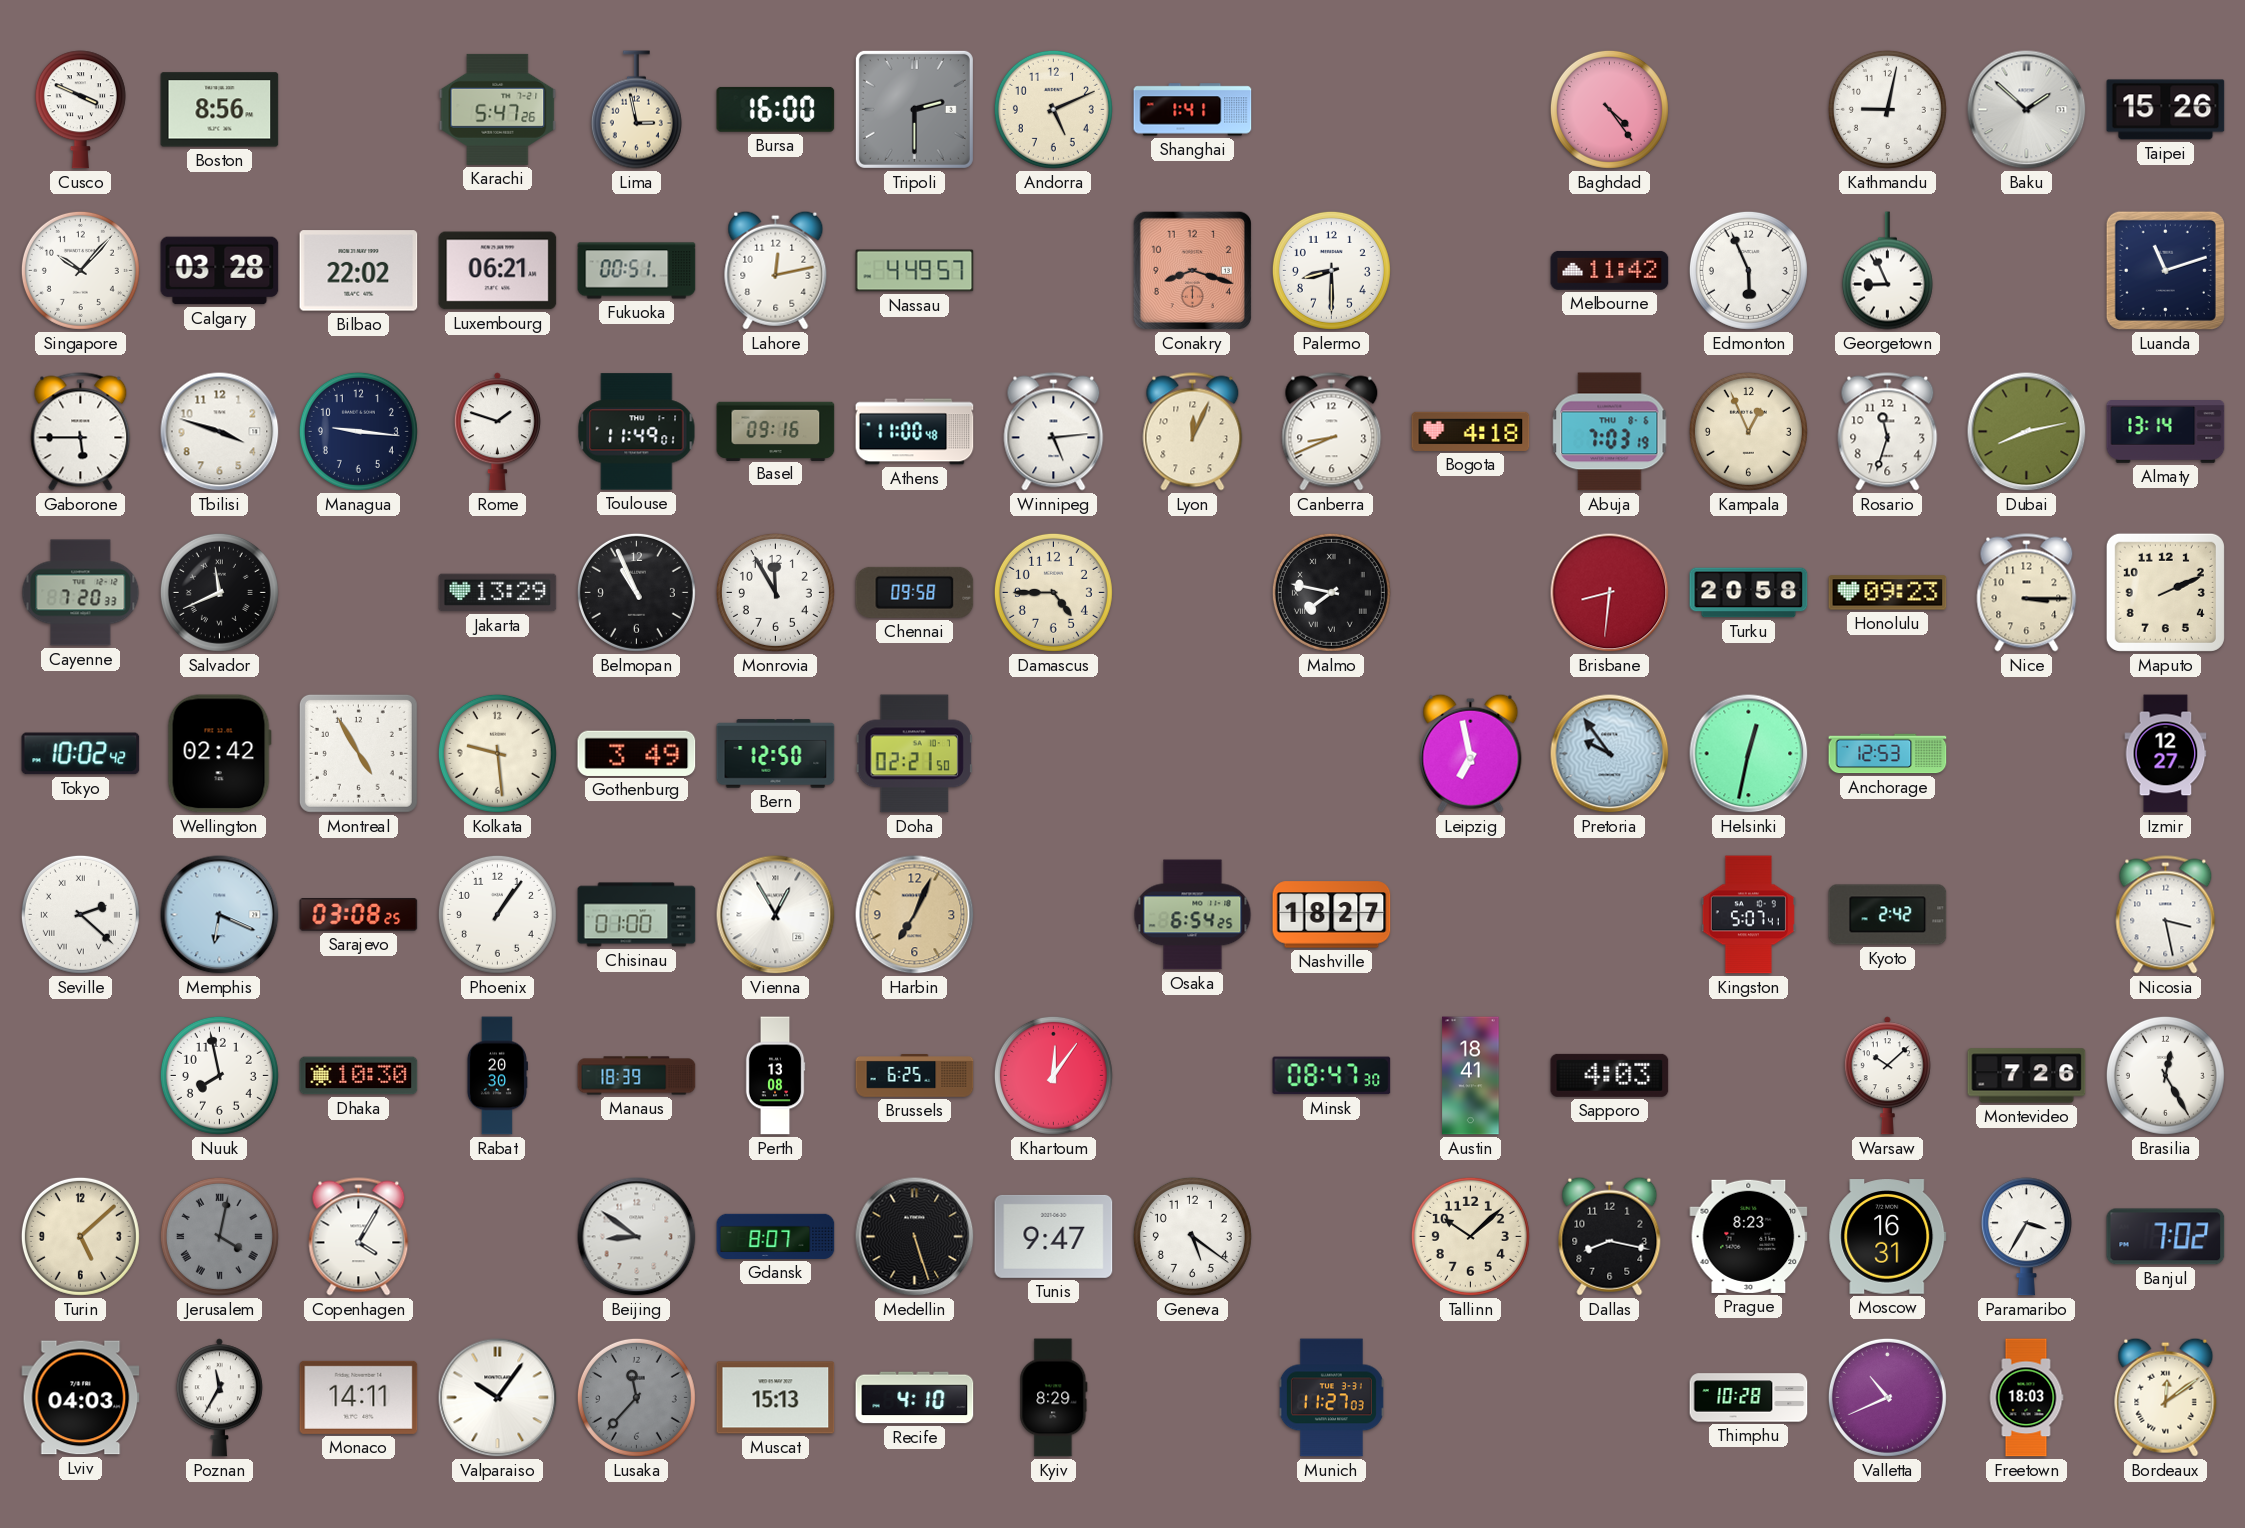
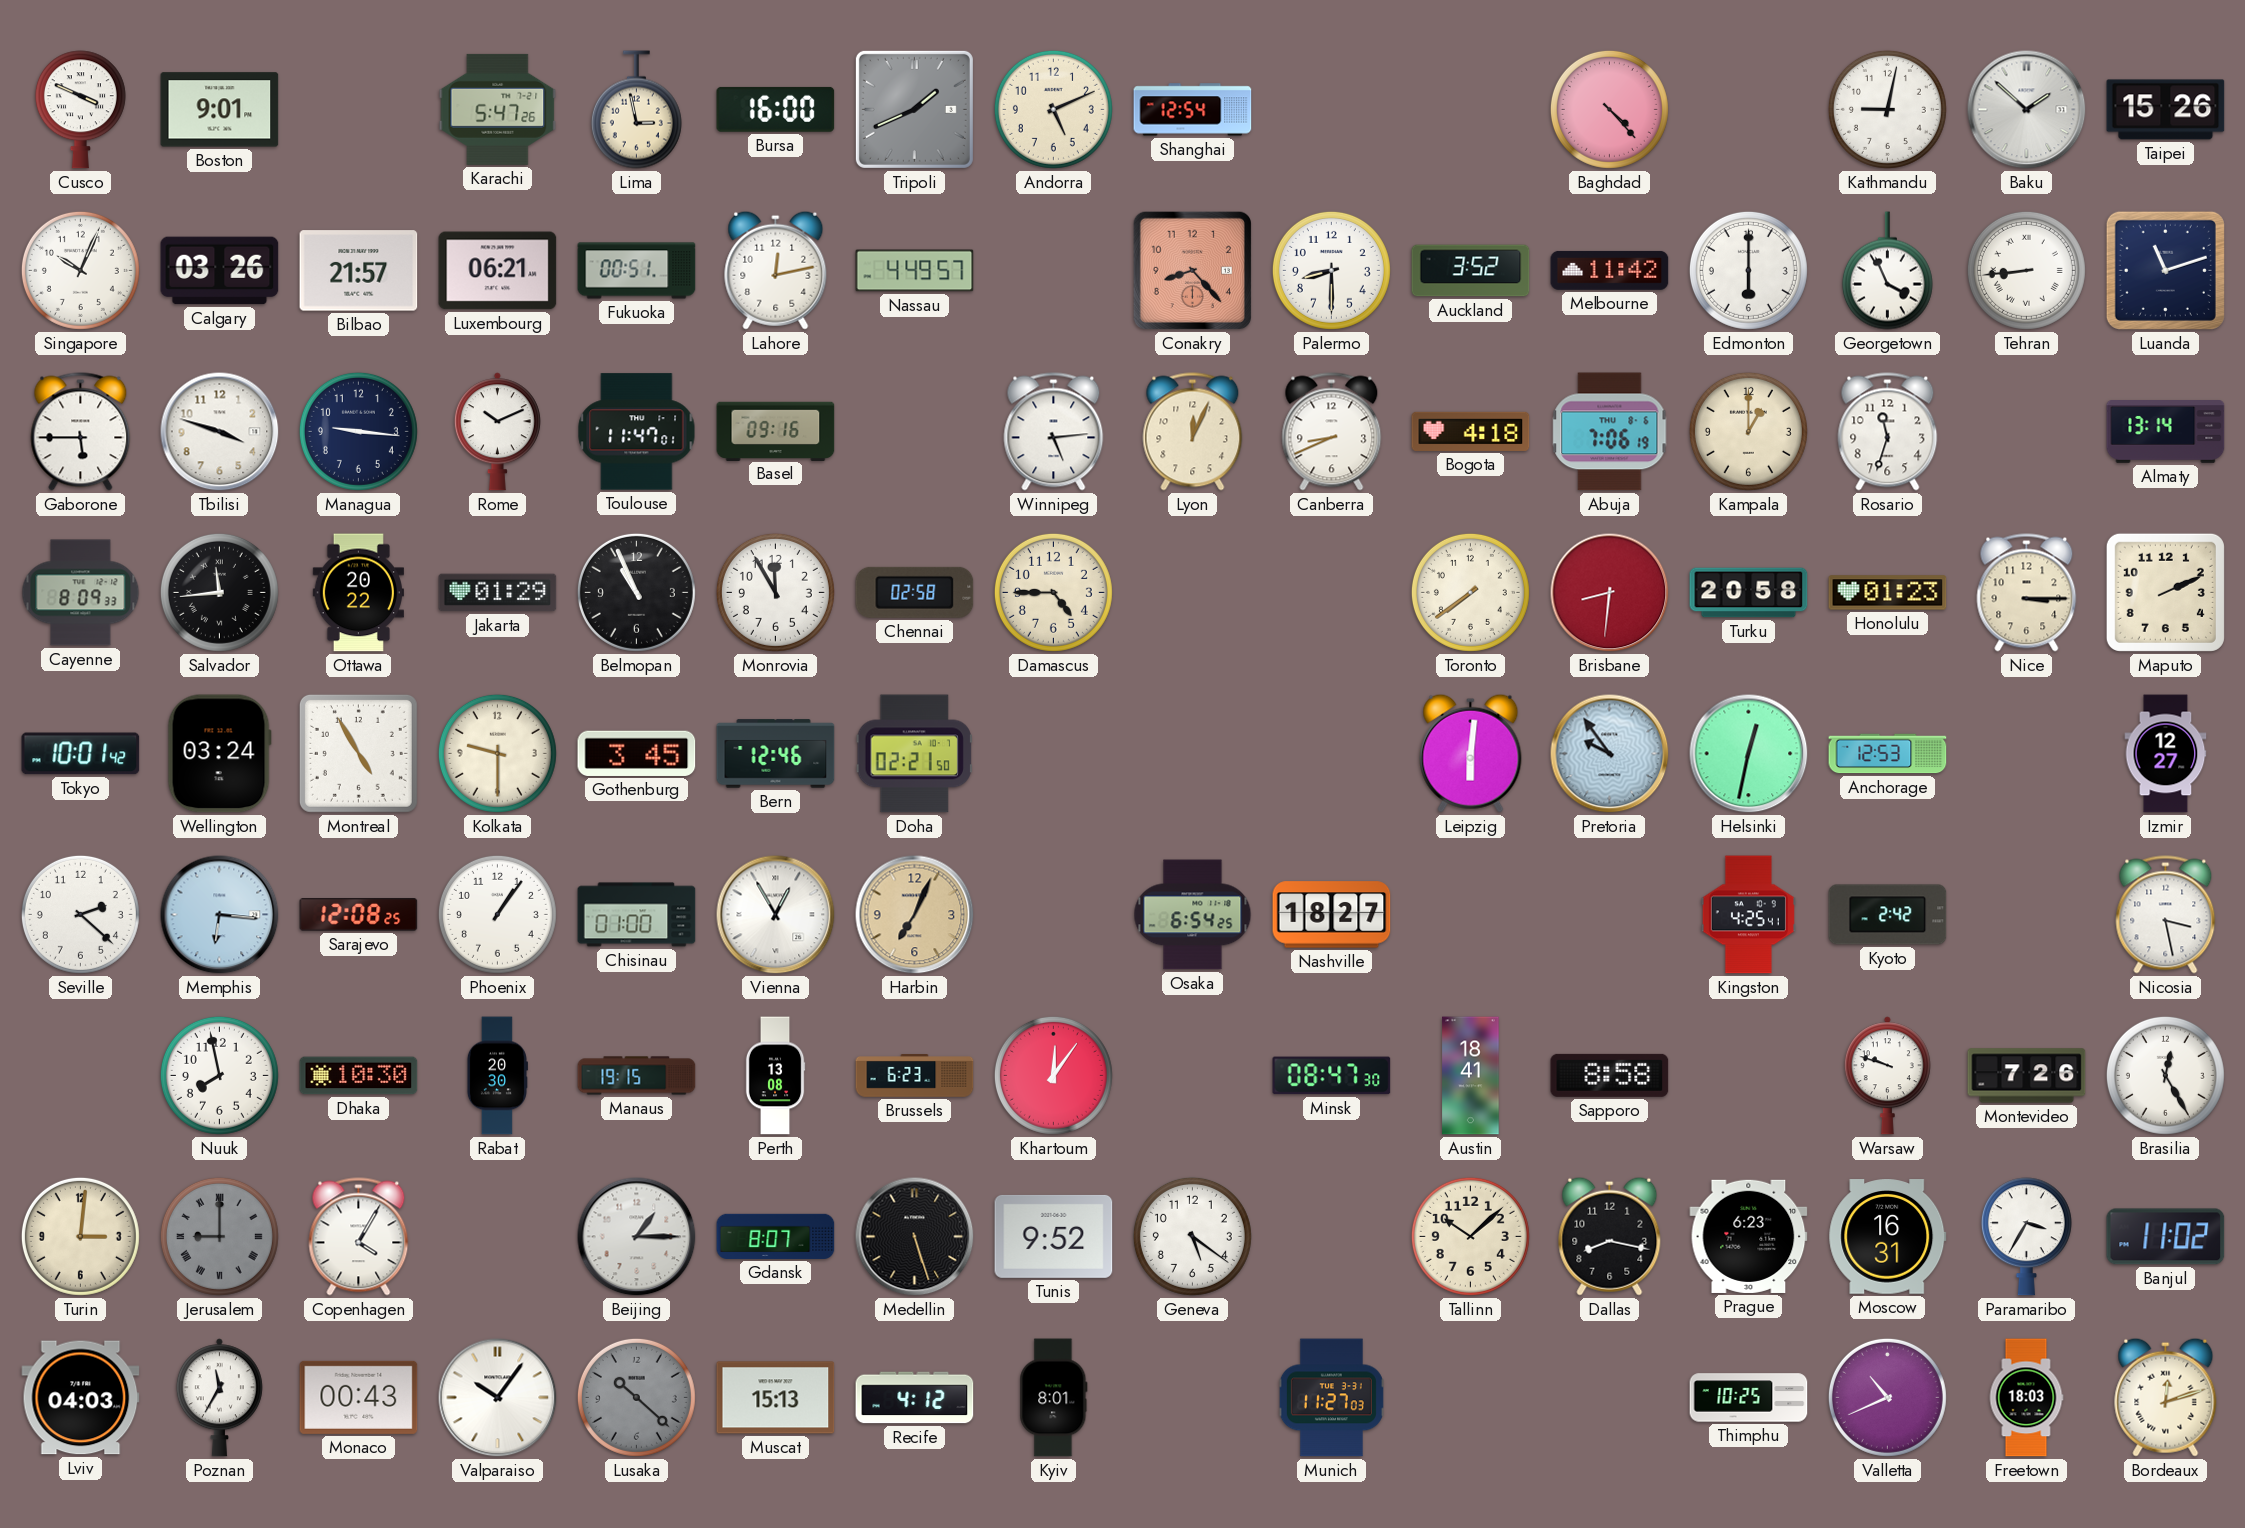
Boston: 8:56 -> 9:01
Tripoli: 2:30 -> 1:41
Shanghai: 1:41 -> 12:54
Baghdad: 4:24 -> 4:23
Singapore: 10:07 -> 10:04
Calgary: 03:28 -> 03:26
Bilbao: 22:02 -> 21:57
Conakry: 8:18 -> 8:23
Auckland: none -> 3:52
Edmonton: 5:56 -> 6:00
Georgetown: 8:56 -> 3:56
Tehran: none -> 8:44
Rome: 1:48 -> 10:11
Toulouse: 11:49 -> 11:47
Athens: 11:00 -> none
Abuja: 7:03 -> 7:06
Kampala: 12:56 -> 1:00
Dubai: 8:13 -> none
Cayenne: 7:20 -> 8:09
Salvador: 11:41 -> 11:44
Ottawa: none -> 20:22
Jakarta: 13:29 -> 01:29
Chennai: 09:58 -> 02:58
Malmo: 7:47 -> none
Toronto: none -> 7:39
Honolulu: 09:23 -> 01:23
Tokyo: 10:02 -> 10:01
Wellington: 02:42 -> 03:24
Kolkata: 9:29 -> 9:30
Gothenburg: 3:49 -> 3:45
Bern: 12:50 -> 12:46
Leipzig: 6:58 -> 6:01
Seville numerals: Roman -> Arabic
Memphis: 6:19 -> 6:16
Sarajevo: 03:08 -> 12:08
Kingston: 5:07 -> 4:25
Manaus: 18:39 -> 19:15
Brussels: 6:25 -> 6:23
Sapporo: 4:03 -> 8:58
Warsaw: 10:08 -> 9:48
Turin: 5:08 -> 3:01
Jerusalem: 4:02 -> 9:00
Beijing: 8:51 -> 1:15
Tunis: 9:47 -> 9:52
Prague: 8:23 -> 6:23
Banjul: 7:02 -> 11:02
Monaco: 14:11 -> 00:43
Lusaka: 11:37 -> 10:22
Recife: 4:10 -> 4:12
Kyiv: 8:29 -> 8:01
Thimphu: 10:28 -> 10:25
Bordeaux: 12:09 -> 12:12
